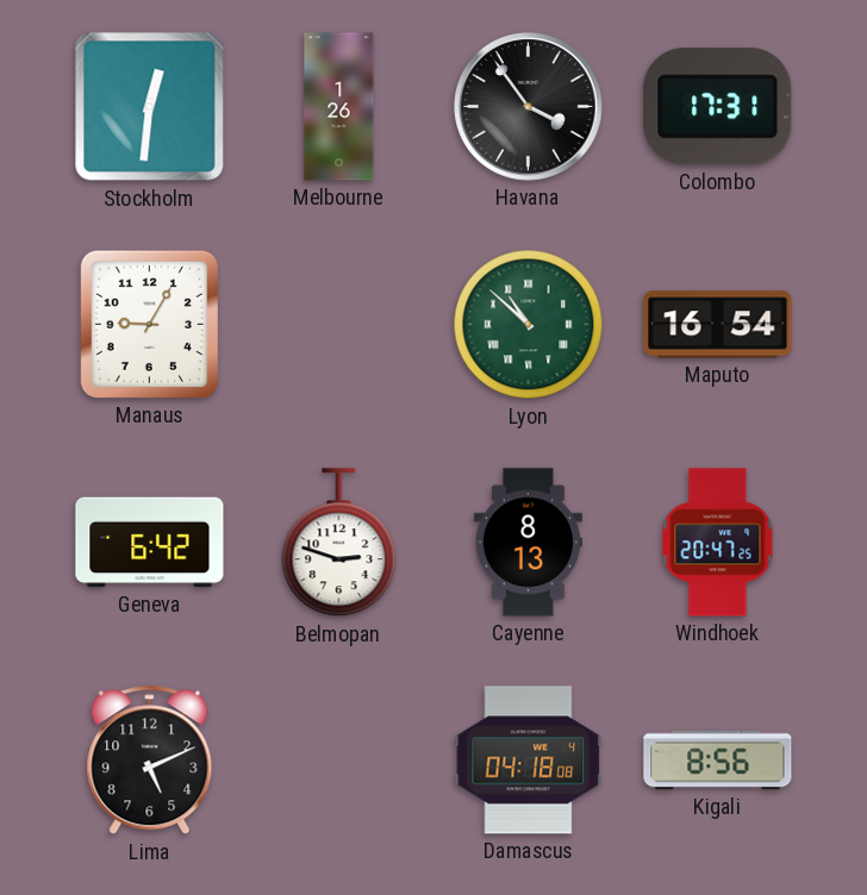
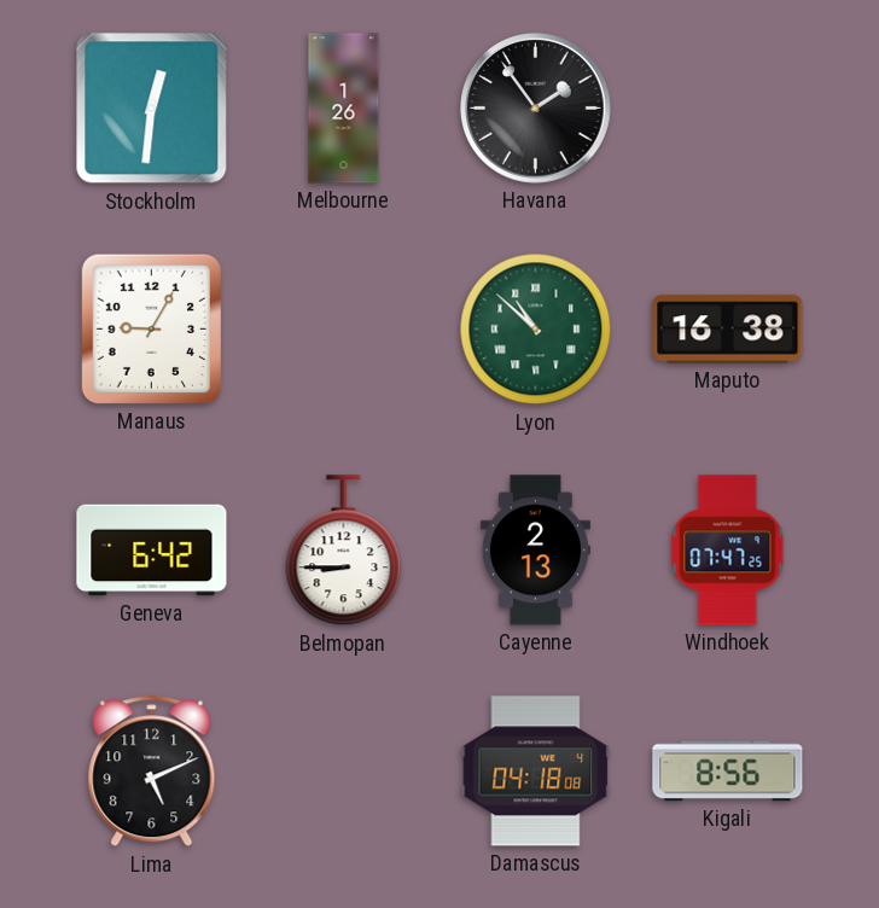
Havana: 3:54 -> 1:54
Colombo: 17:31 -> none
Maputo: 16:54 -> 16:38
Belmopan: 2:48 -> 8:45
Cayenne: 8:13 -> 2:13
Windhoek: 20:47 -> 07:47
